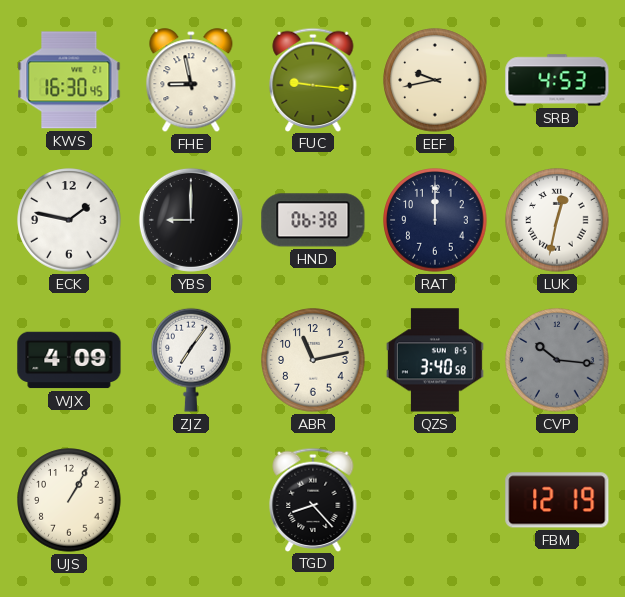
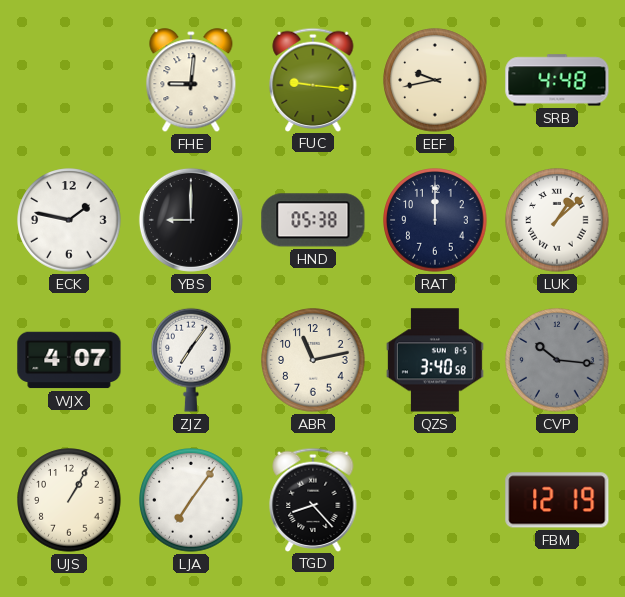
KWS: 16:30 -> none
FHE: 8:58 -> 9:01
SRB: 4:53 -> 4:48
HND: 06:38 -> 05:38
LUK: 12:32 -> 1:08
WJX: 4:09 -> 4:07
LJA: none -> 7:06
